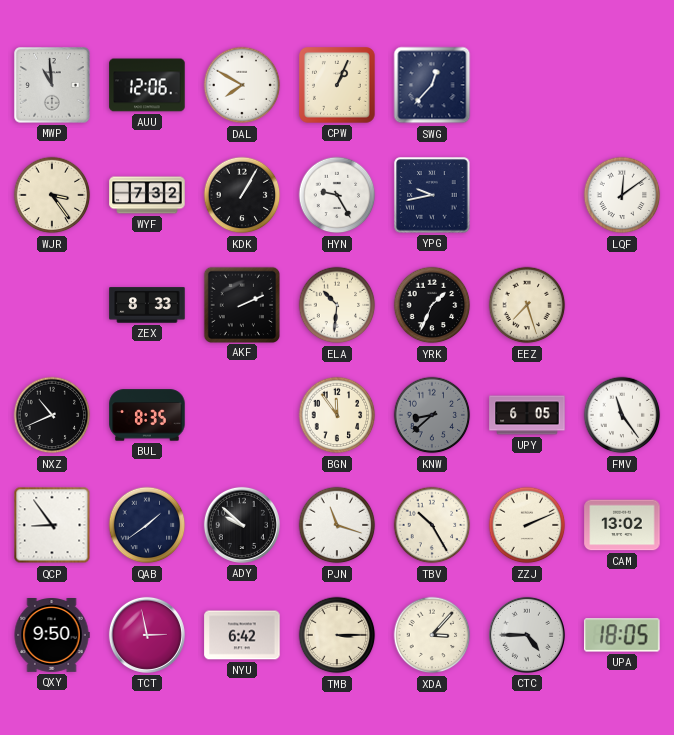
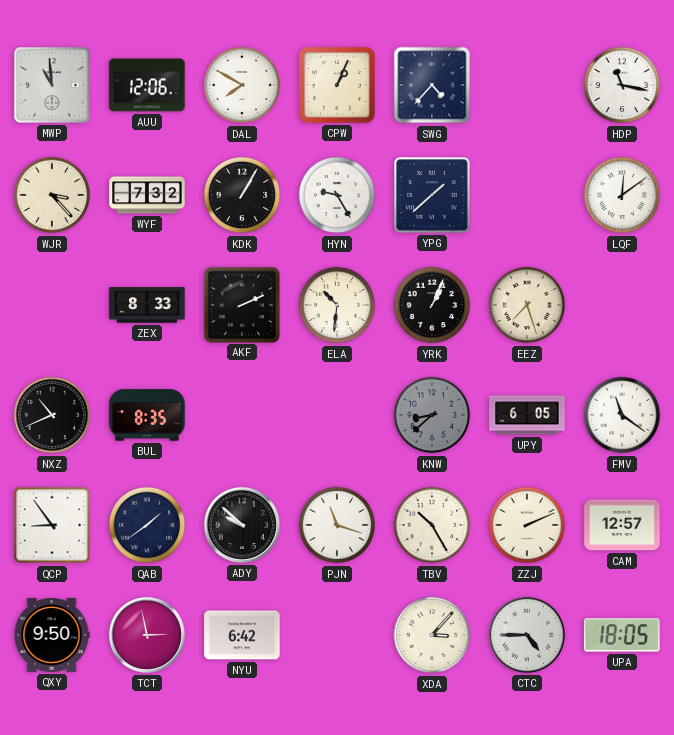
SWG: 12:37 -> 4:37
HDP: none -> 11:17
WJR: 3:24 -> 3:23
YPG: 9:43 -> 1:38
YRK: 1:34 -> 1:04
BGN: 11:54 -> none
FMV: 11:24 -> 11:21
CAM: 13:02 -> 12:57
TMB: 3:15 -> none
